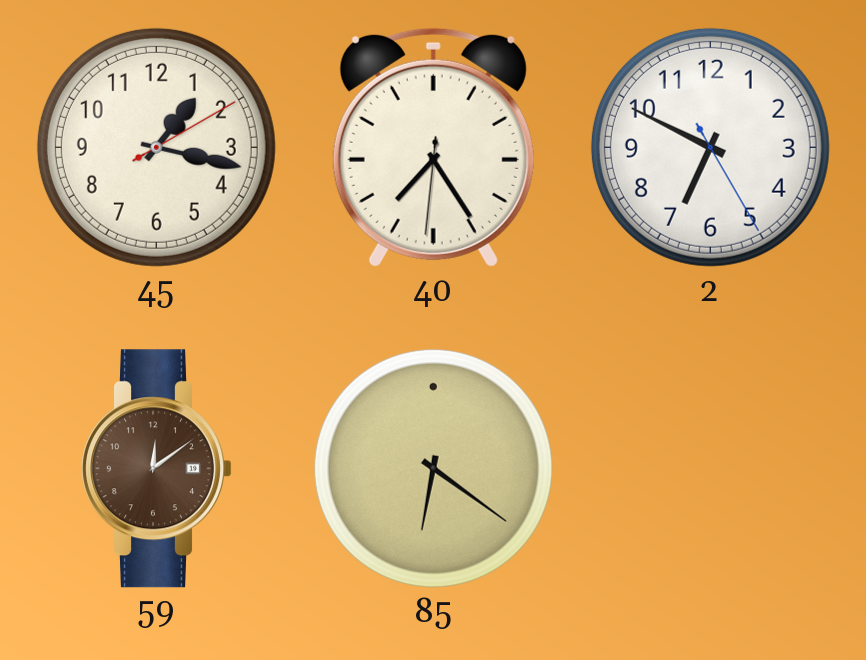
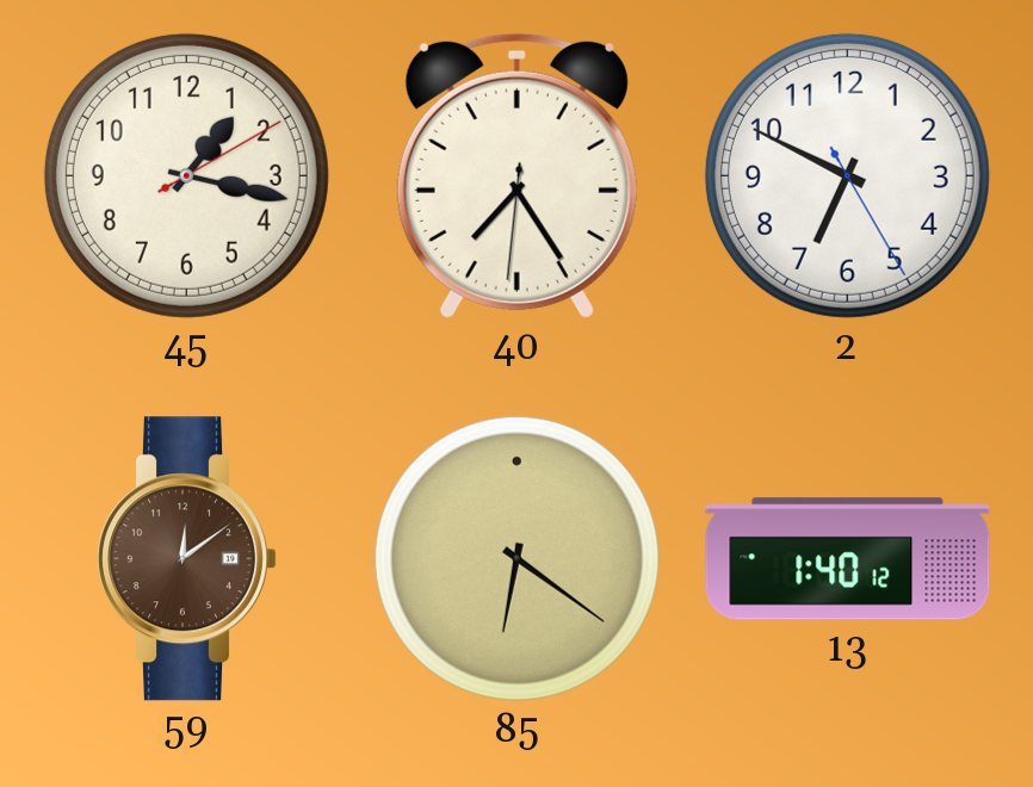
13: none -> 1:40
